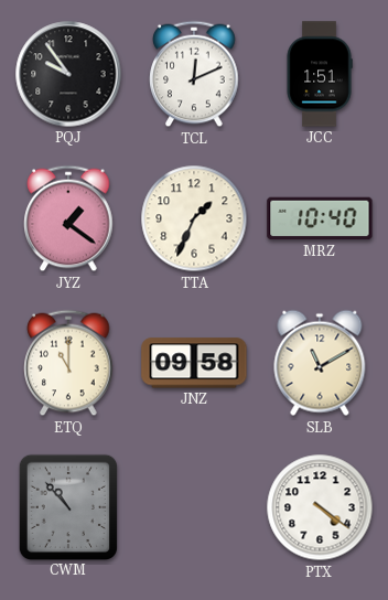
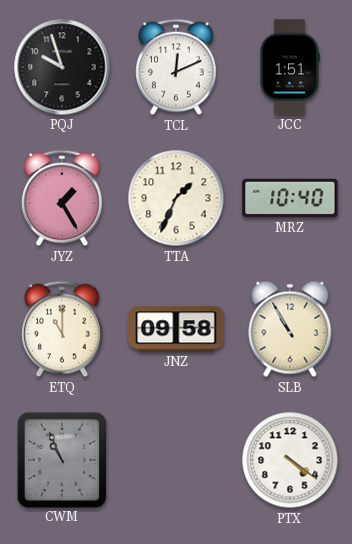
PQJ: 9:54 -> 9:57
JYZ: 1:21 -> 1:25
SLB: 11:10 -> 10:55
CWM: 10:53 -> 10:56
